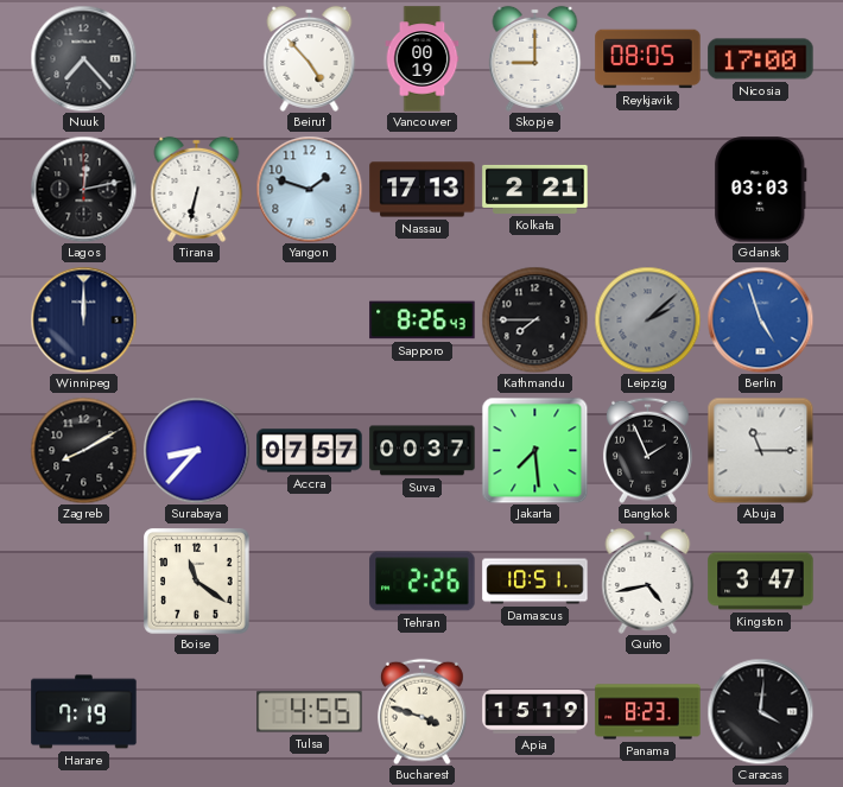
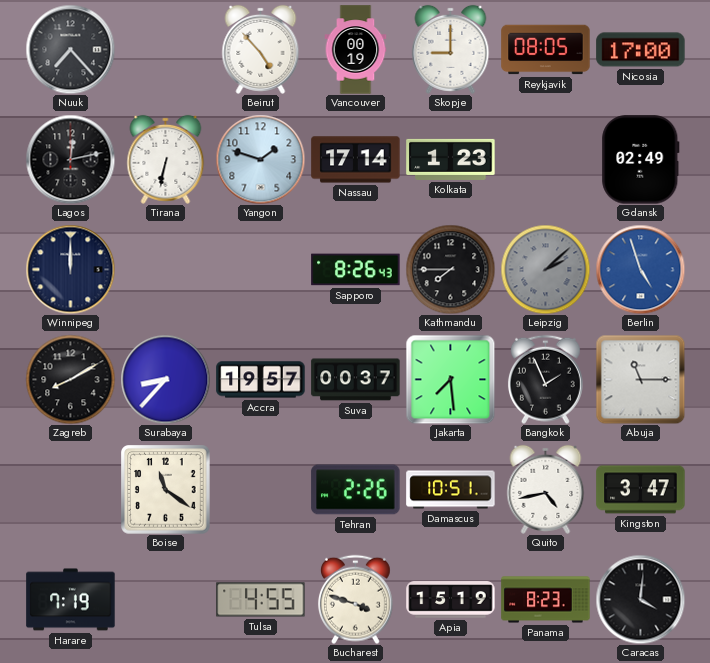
Nassau: 17:13 -> 17:14
Kolkata: 2:21 -> 1:23
Gdansk: 03:03 -> 02:49
Accra: 07:57 -> 19:57
